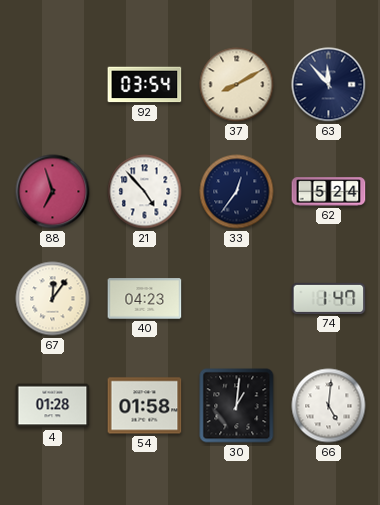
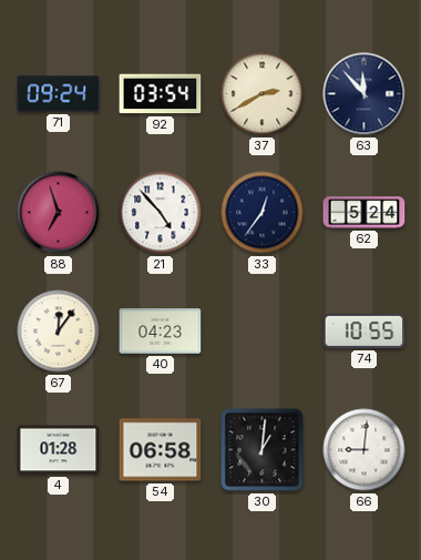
71: none -> 09:24
37: 8:10 -> 2:40
74: 1:47 -> 10:55
54: 01:58 -> 06:58
66: 5:01 -> 9:01
